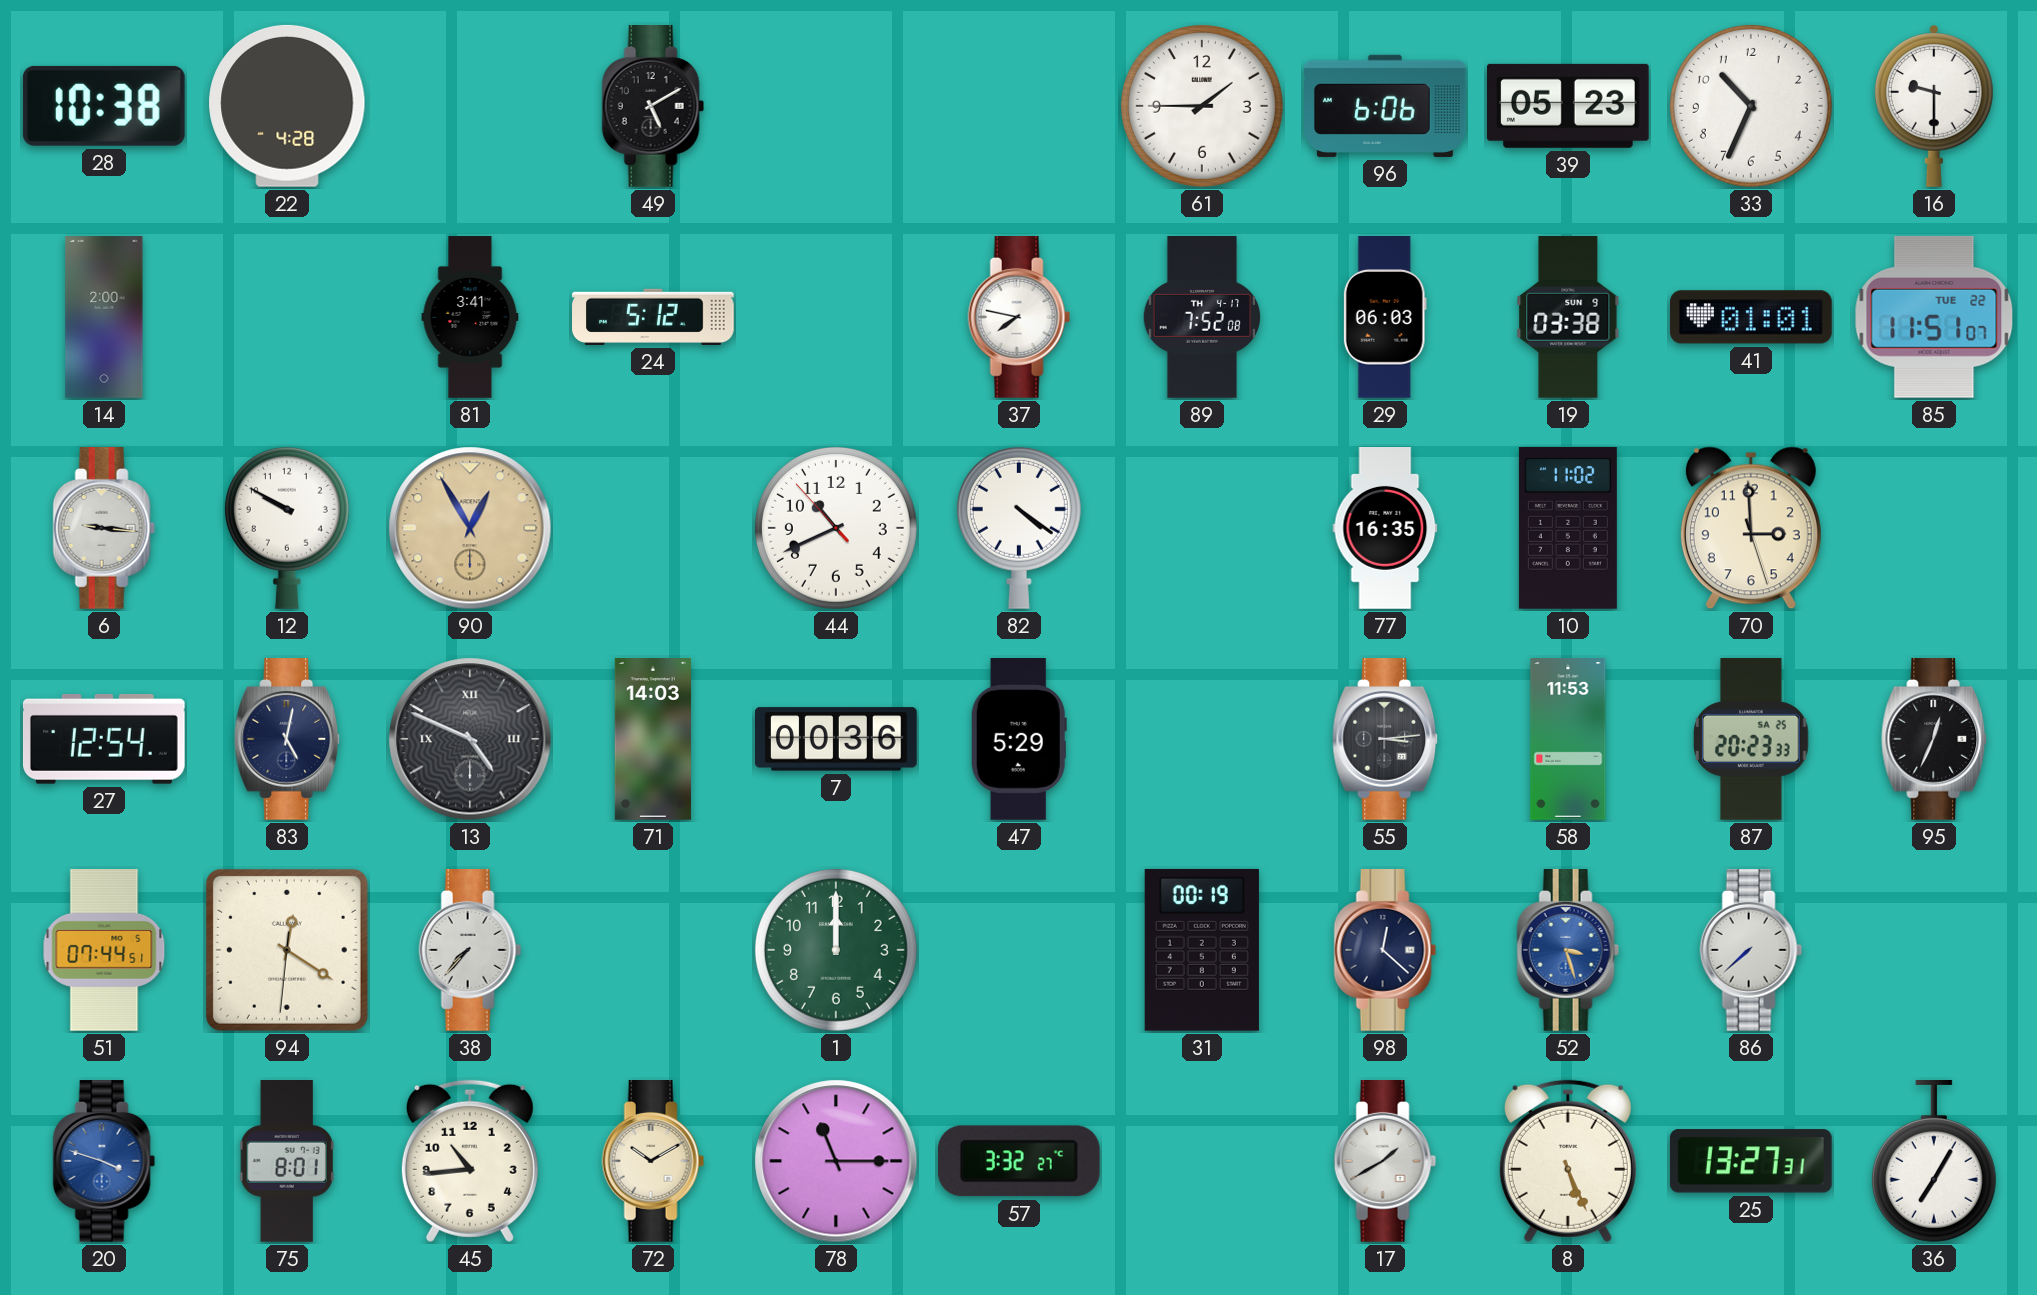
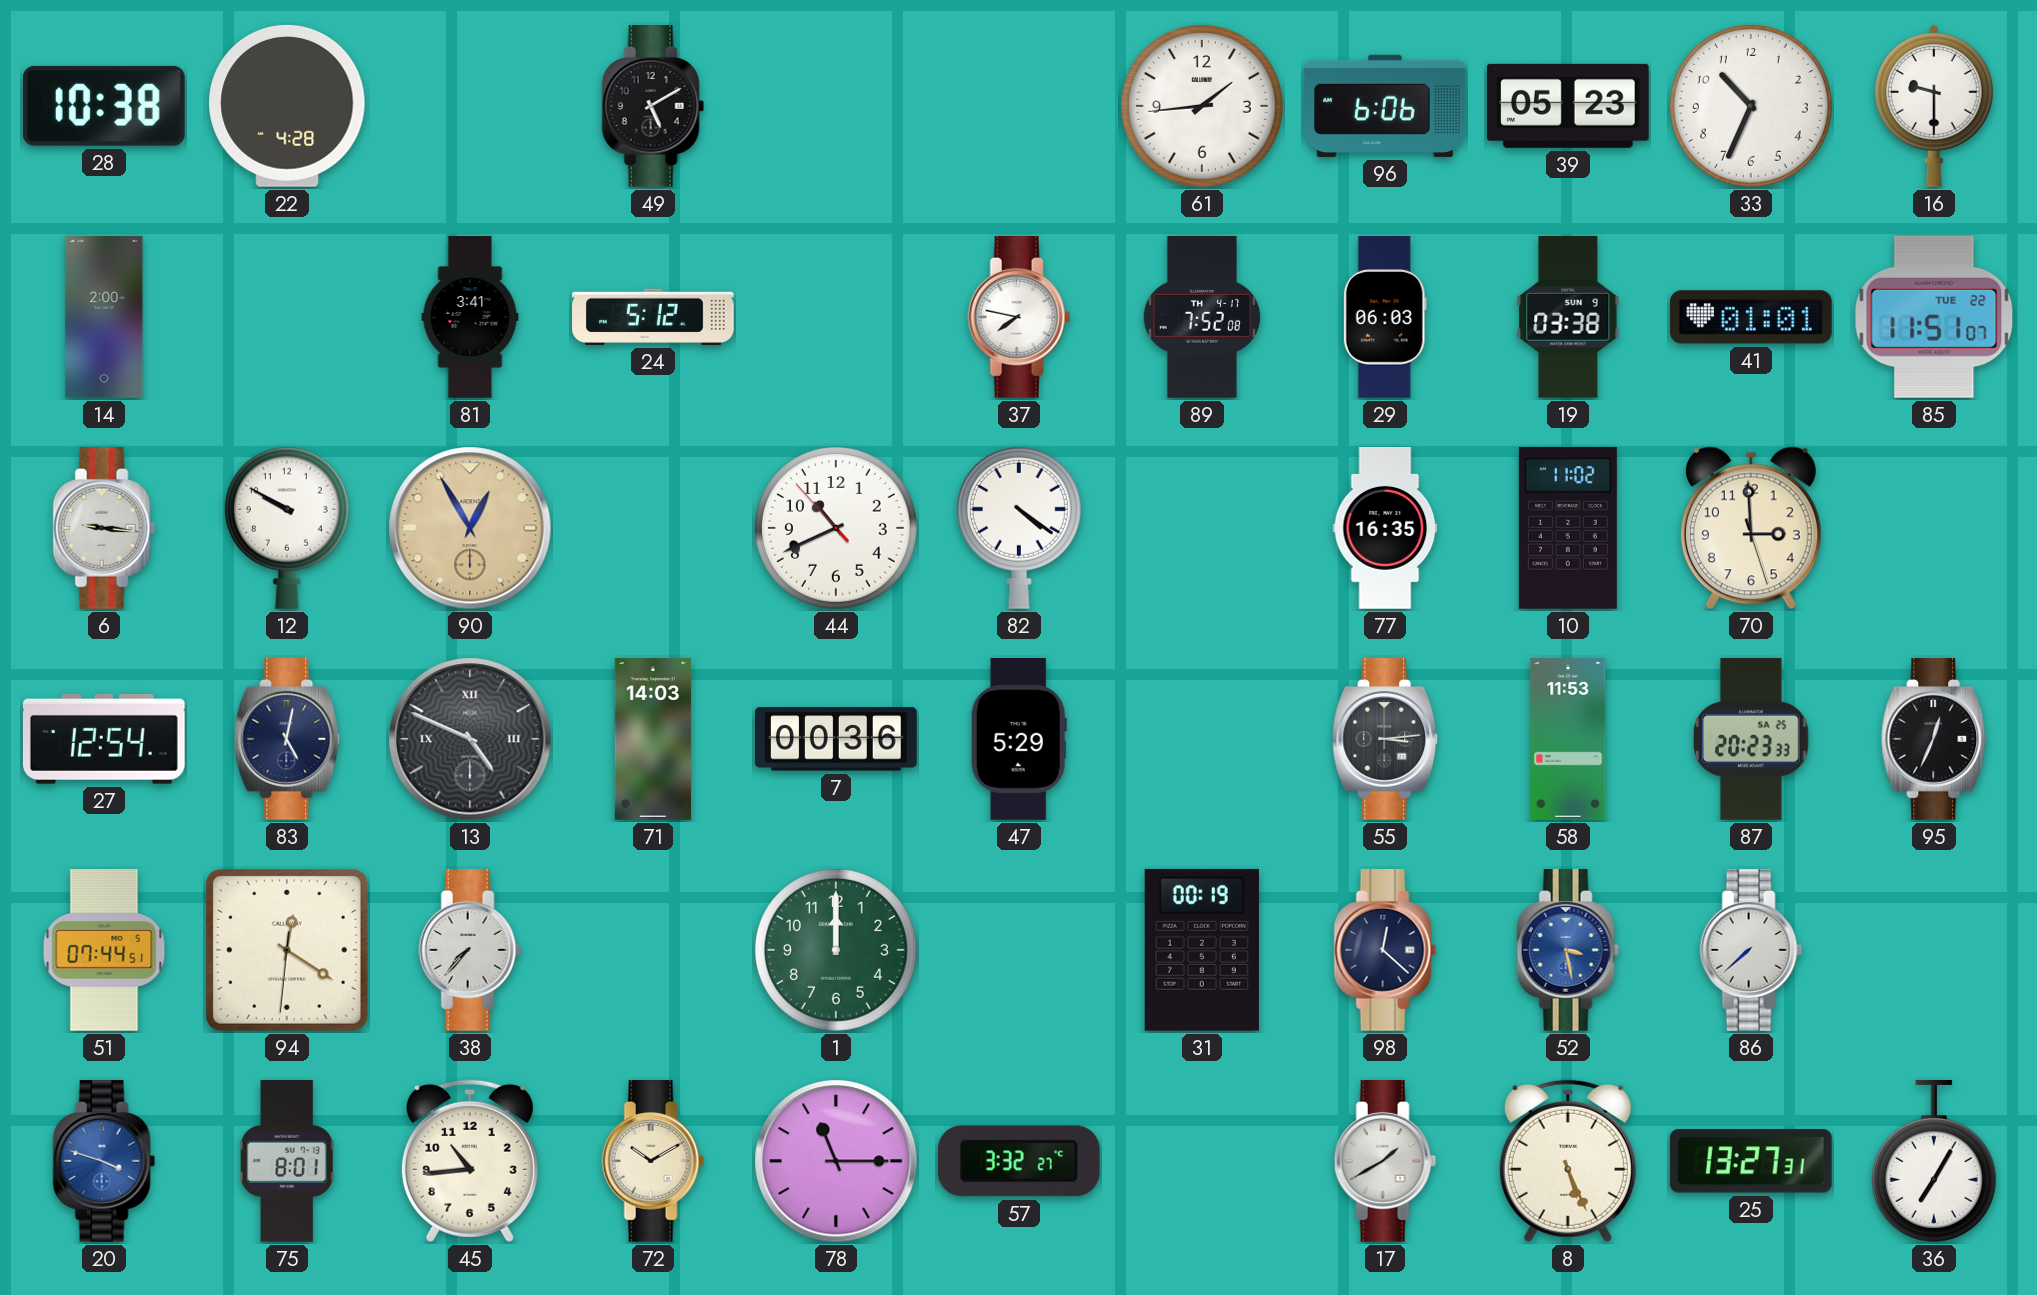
61: 1:45 -> 1:44
52: 3:27 -> 3:28
